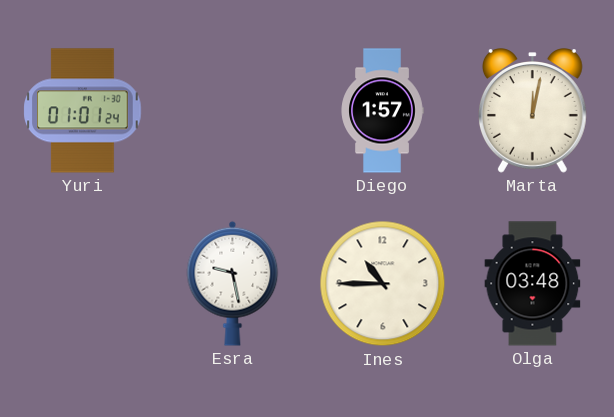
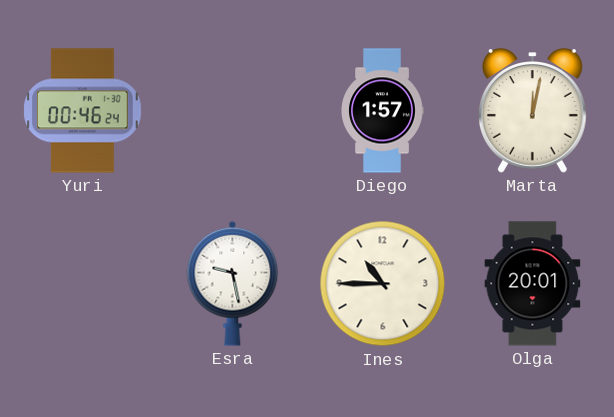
Yuri: 01:01 -> 00:46
Olga: 03:48 -> 20:01
